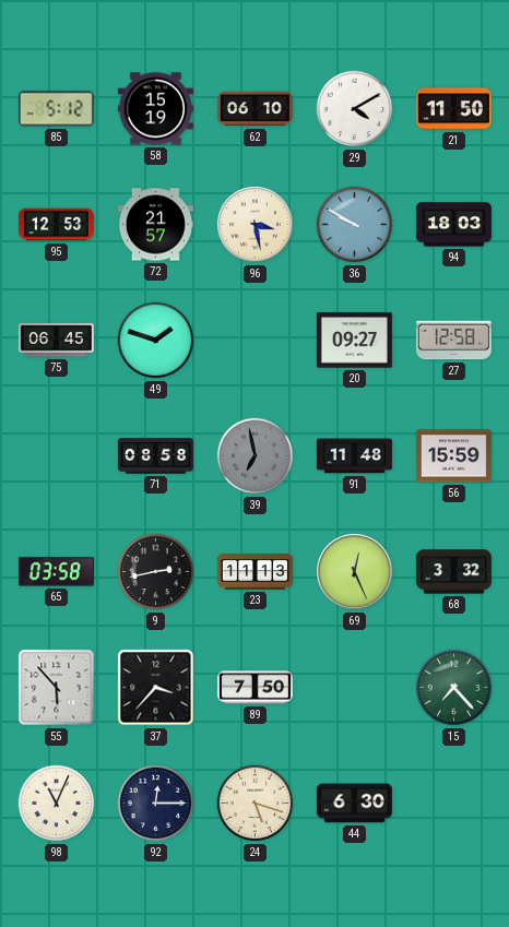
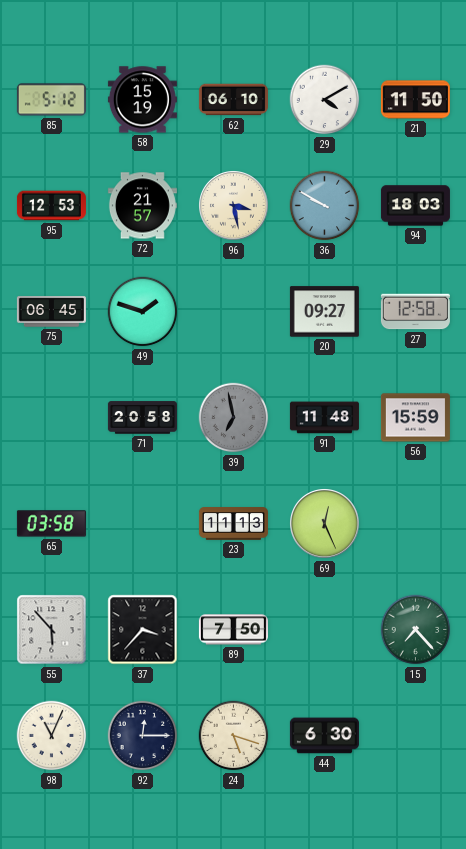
71: 08:58 -> 20:58
9: 2:43 -> none
68: 3:32 -> none
